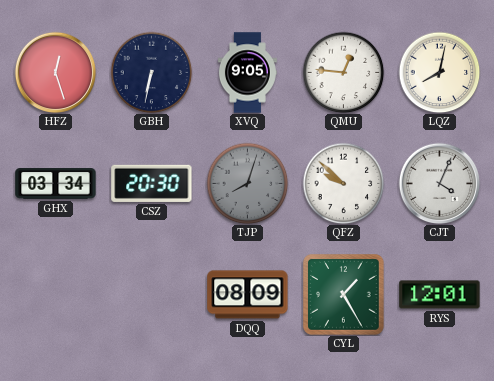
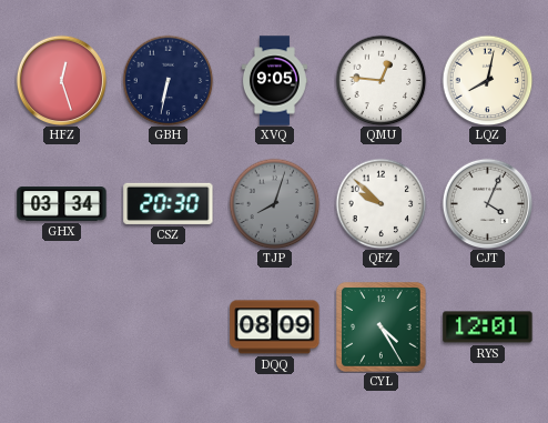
CYL: 1:25 -> 4:25
